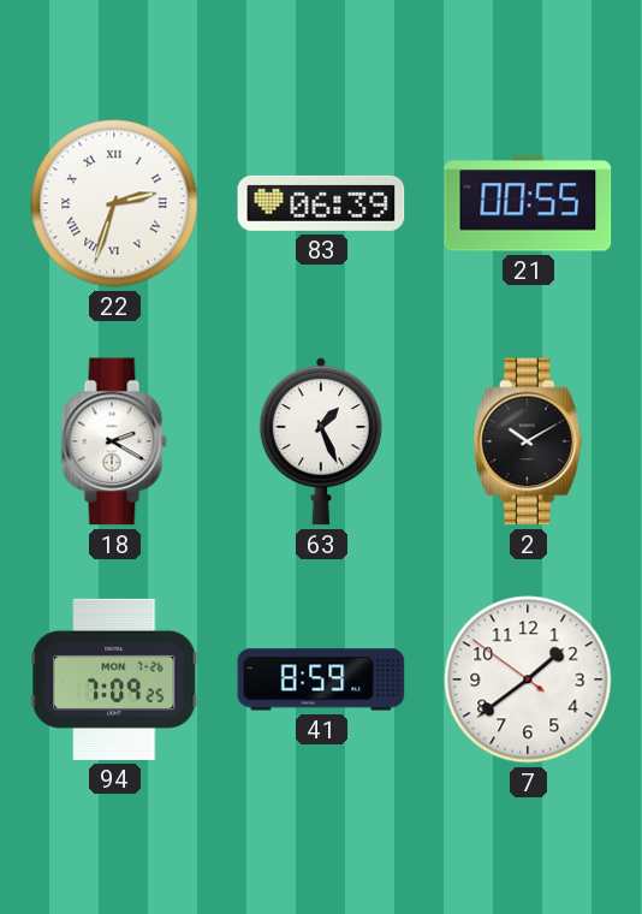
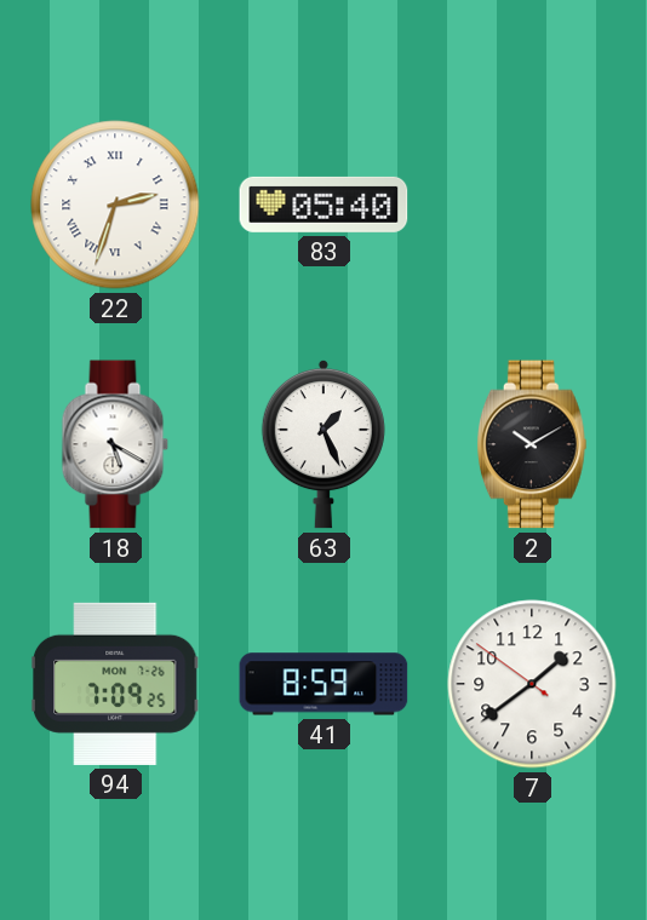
83: 06:39 -> 05:40
21: 00:55 -> none
18: 2:20 -> 5:20
